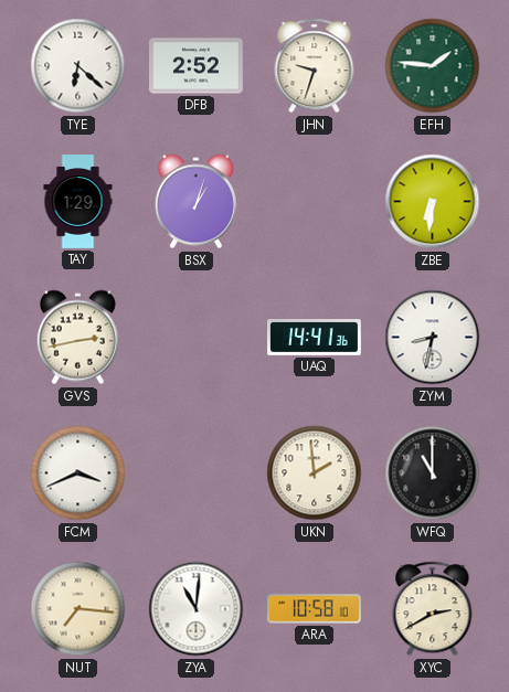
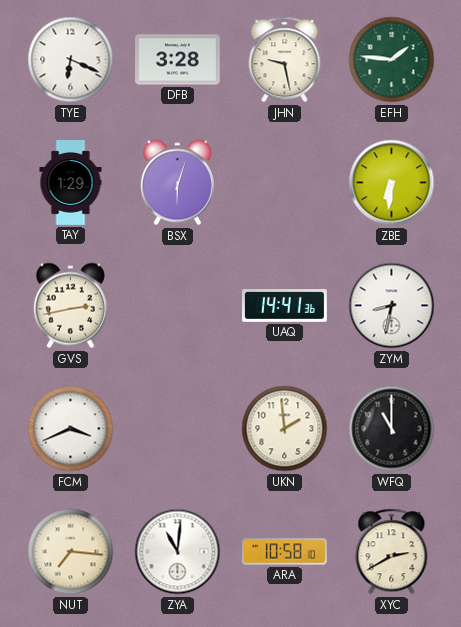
TYE: 6:22 -> 6:19
DFB: 2:52 -> 3:28
JHN: 9:33 -> 9:28
BSX: 1:03 -> 6:03
